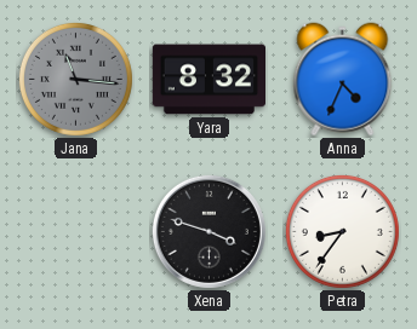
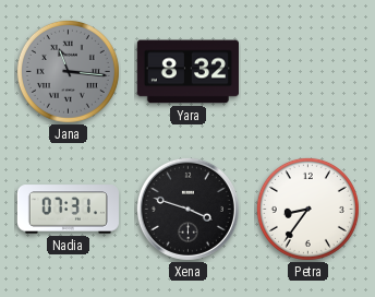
Anna: 4:34 -> none
Nadia: none -> 07:31
